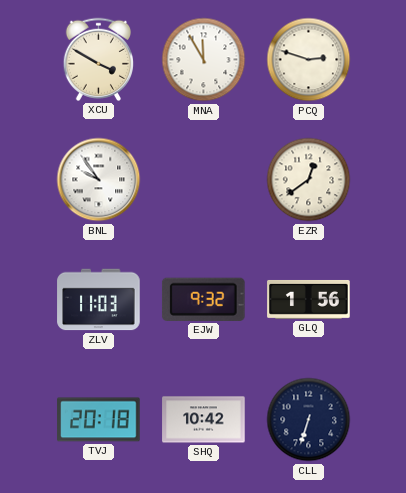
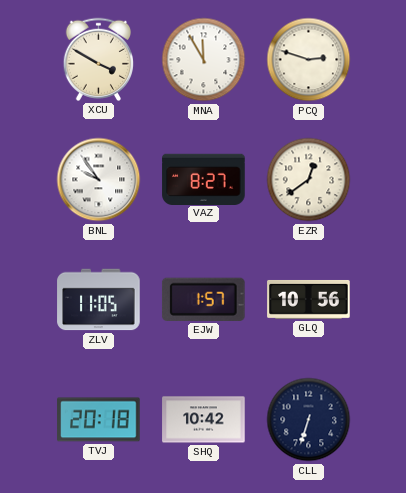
VAZ: none -> 8:27
ZLV: 11:03 -> 11:05
EJW: 9:32 -> 1:57
GLQ: 1:56 -> 10:56
